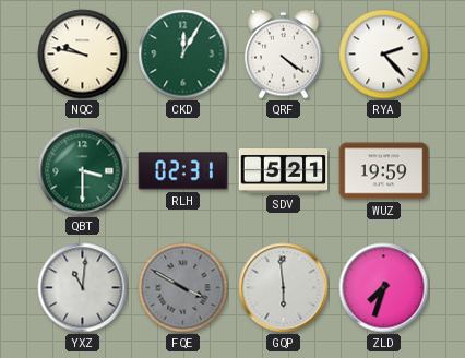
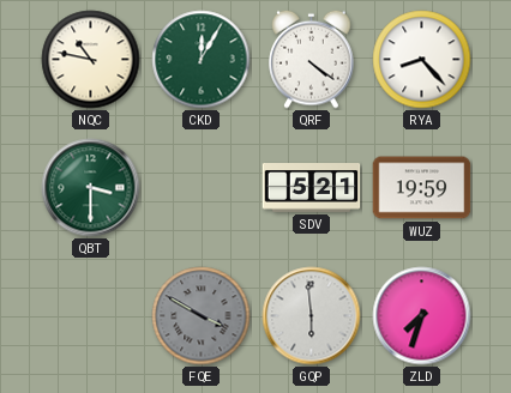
NQC: 9:47 -> 10:47
RYA: 2:23 -> 8:23
RLH: 02:31 -> none
YXZ: 11:01 -> none
